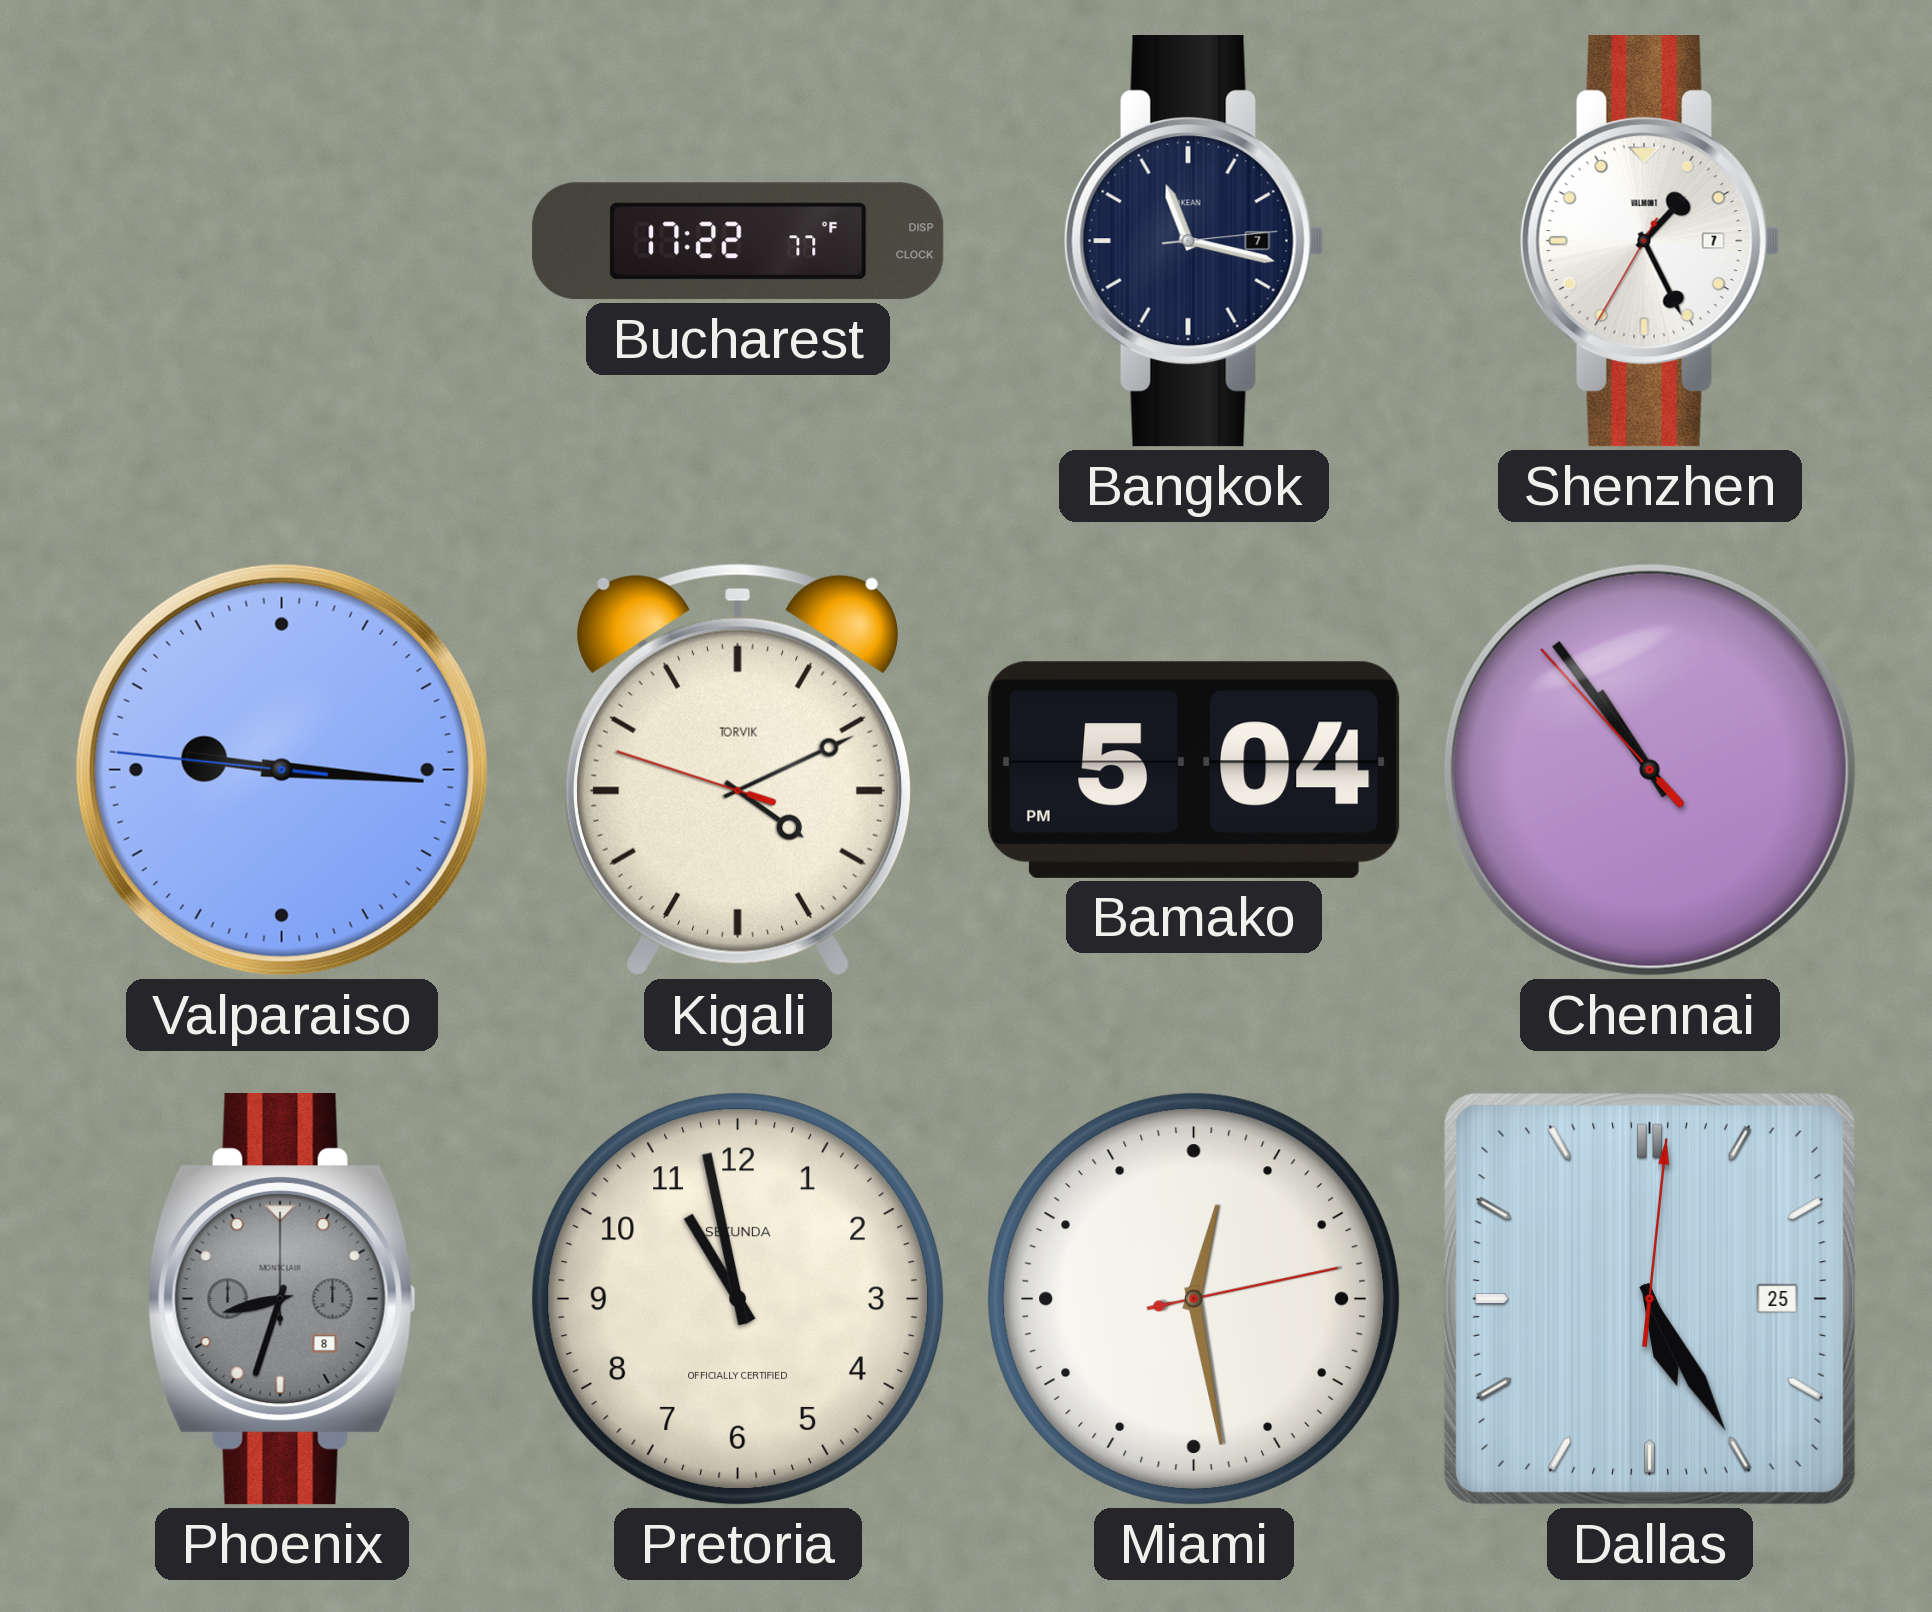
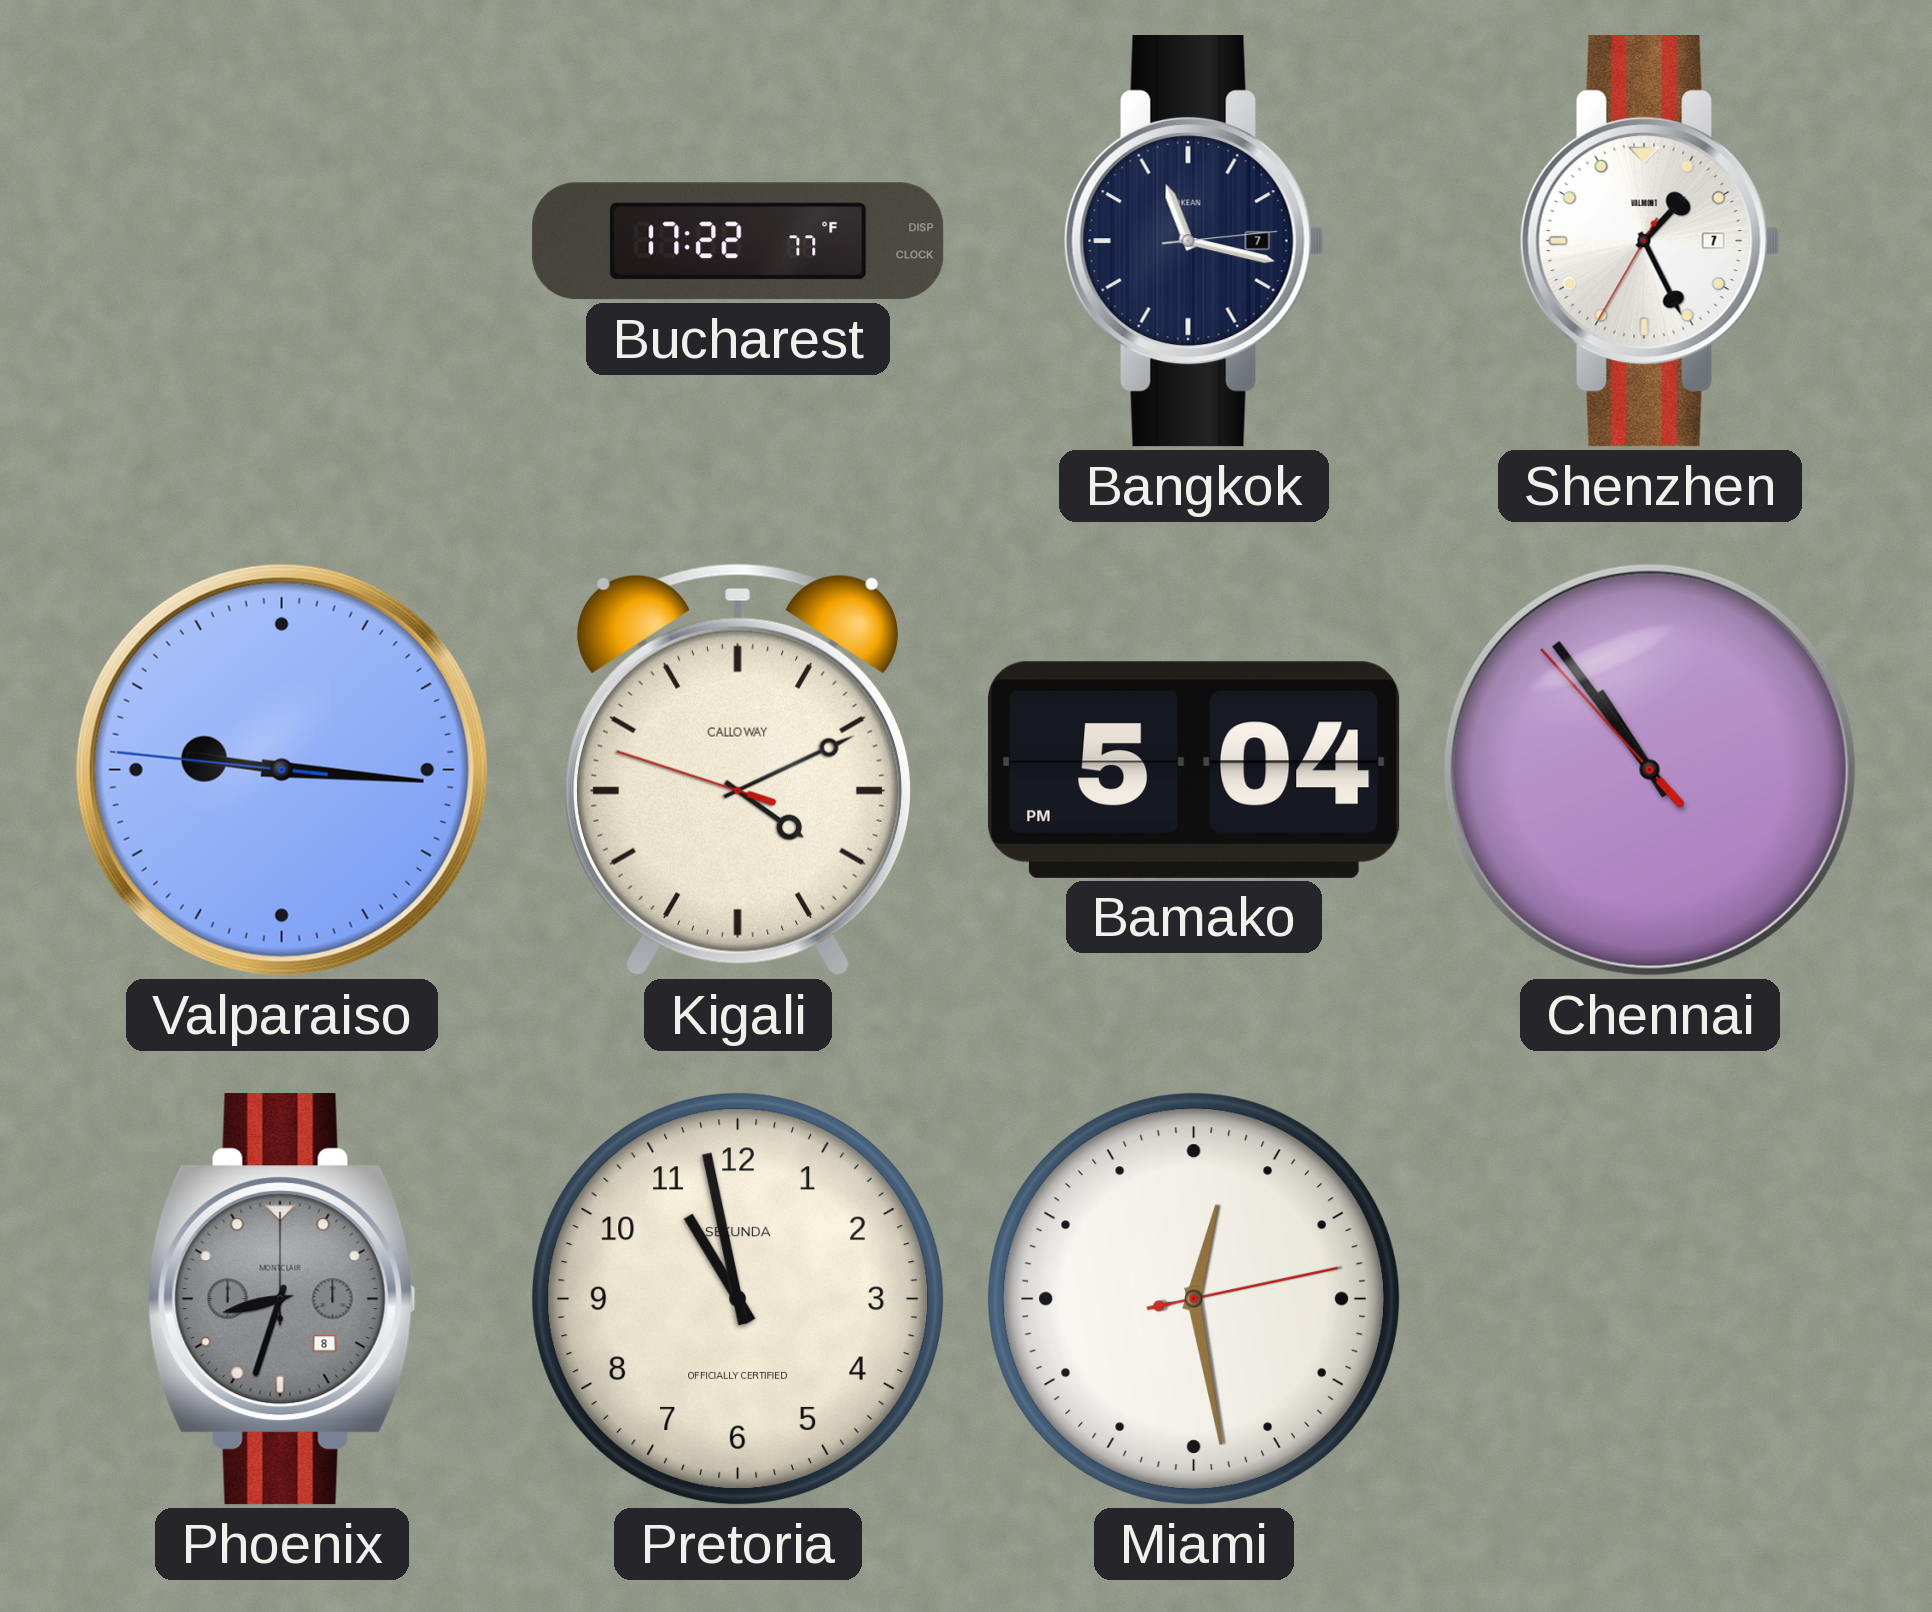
Kigali brand: TORVIK -> CALLOWAY
Dallas: 5:25 -> none
